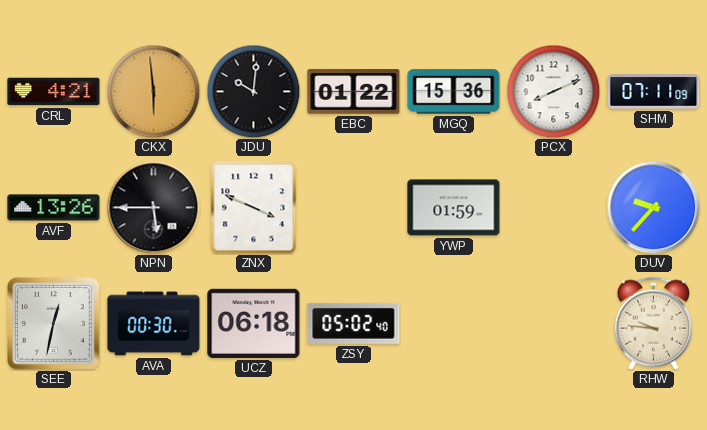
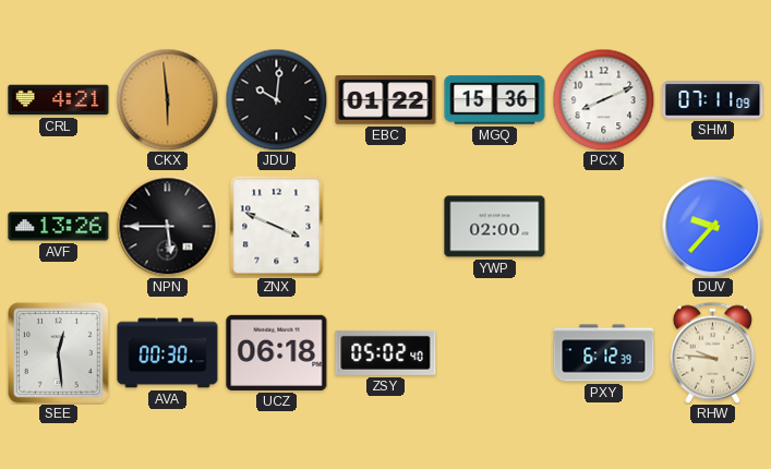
YWP: 01:59 -> 02:00
SEE: 12:32 -> 12:29
PXY: none -> 6:12
